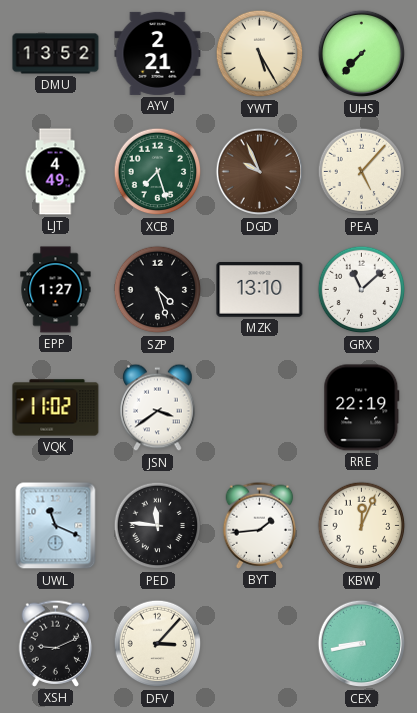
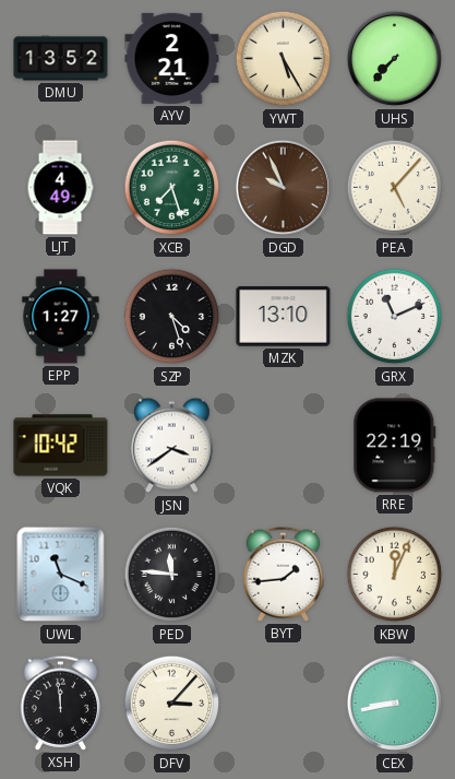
GRX: 11:08 -> 11:11
VQK: 11:02 -> 10:42
XSH: 9:11 -> 11:59
